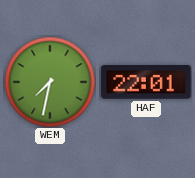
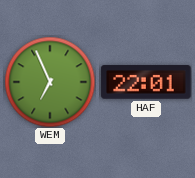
WEM: 7:32 -> 6:56
